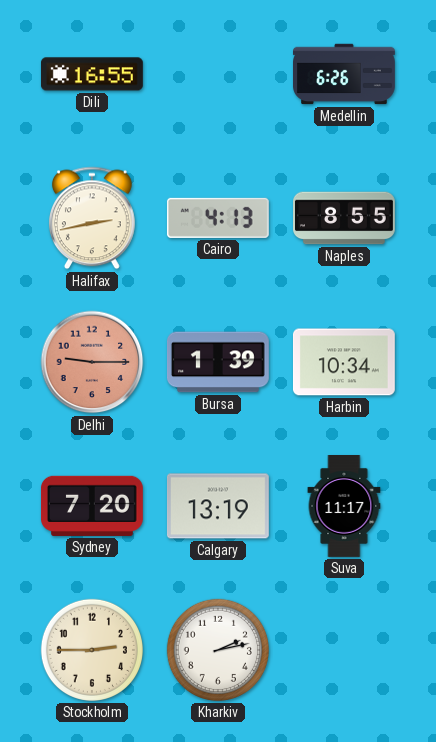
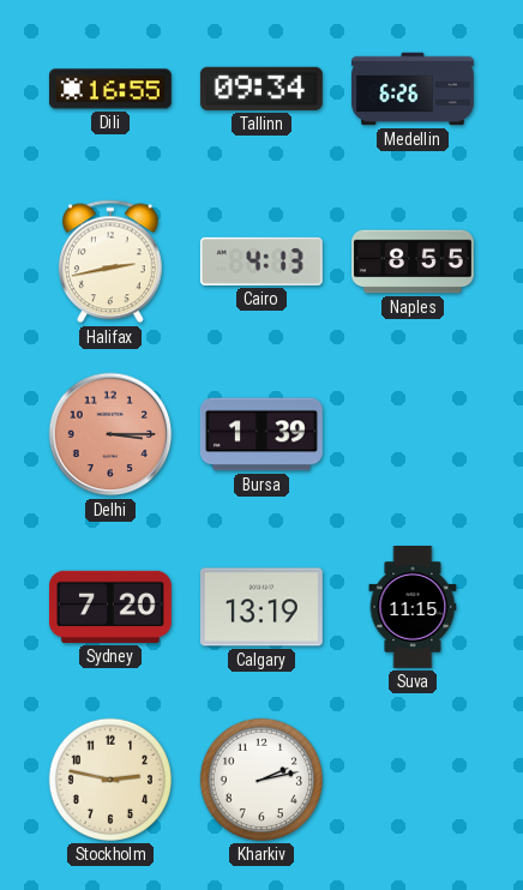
Tallinn: none -> 09:34
Delhi: 9:15 -> 3:15
Harbin: 10:34 -> none
Suva: 11:17 -> 11:15
Stockholm: 2:45 -> 2:47
